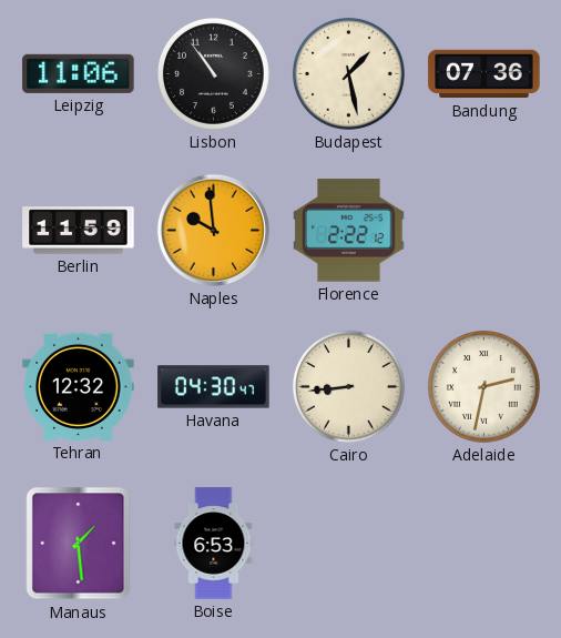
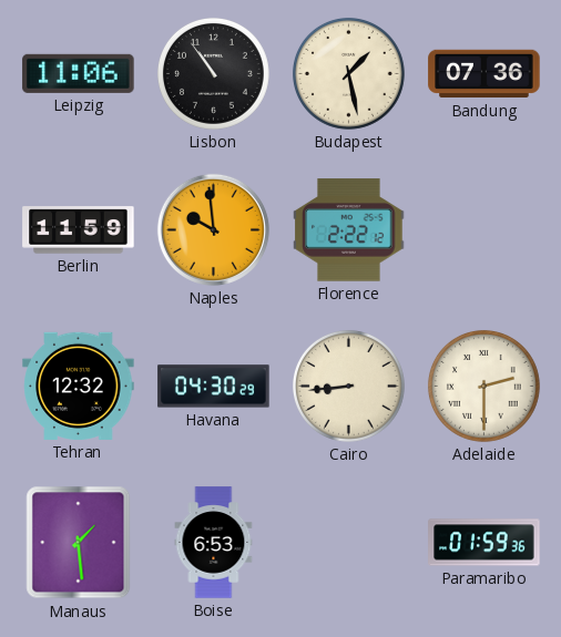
Havana: 04:30:47 -> 04:30:29
Adelaide: 2:32 -> 2:30
Paramaribo: none -> 01:59
